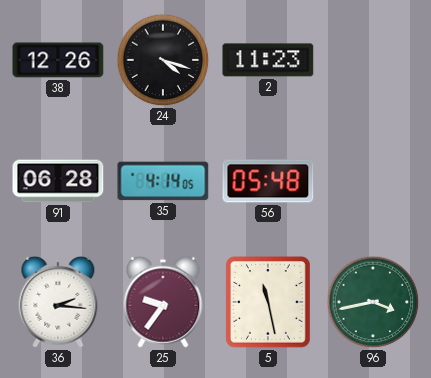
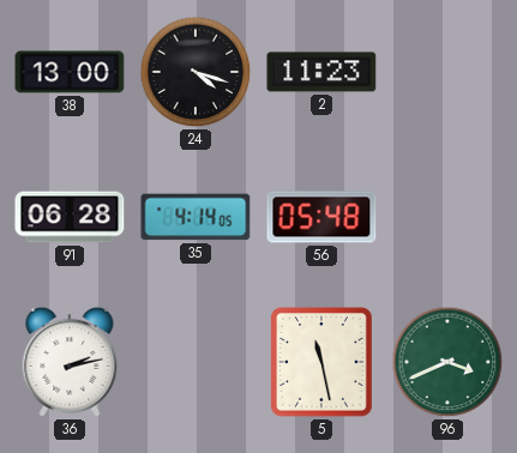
38: 12:26 -> 13:00
36: 2:16 -> 2:13
25: 9:36 -> none
96: 3:43 -> 3:41
